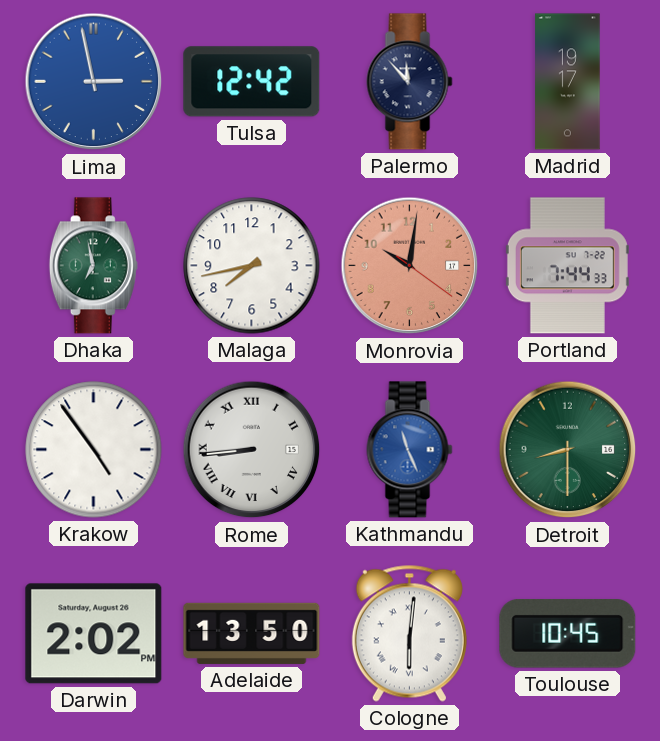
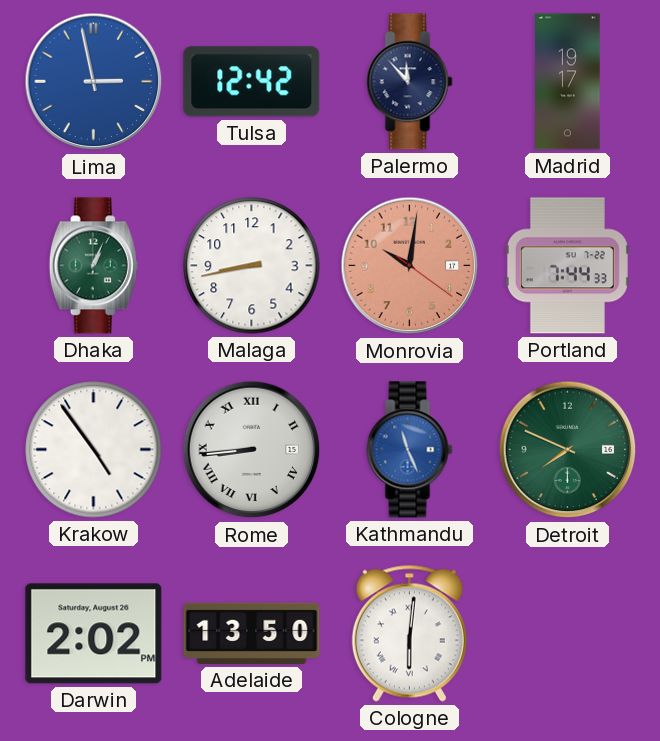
Dhaka: 6:58 -> 1:04
Malaga: 7:43 -> 8:43
Detroit: 8:30 -> 7:49
Toulouse: 10:45 -> none
